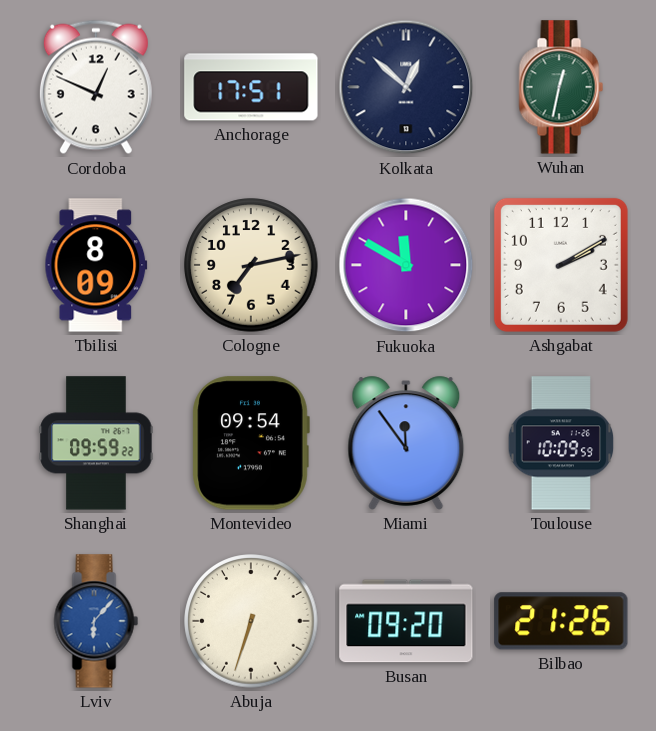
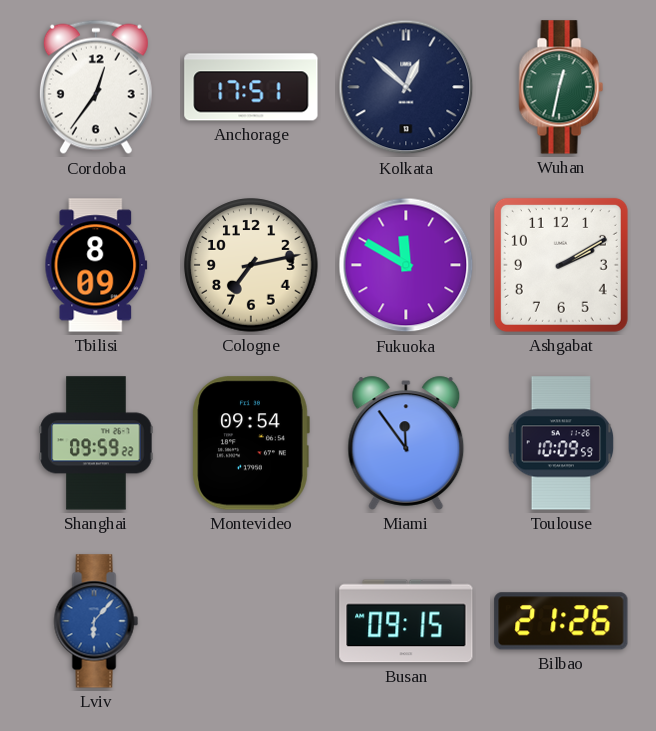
Cordoba: 12:49 -> 12:36
Abuja: 6:33 -> none
Busan: 09:20 -> 09:15
